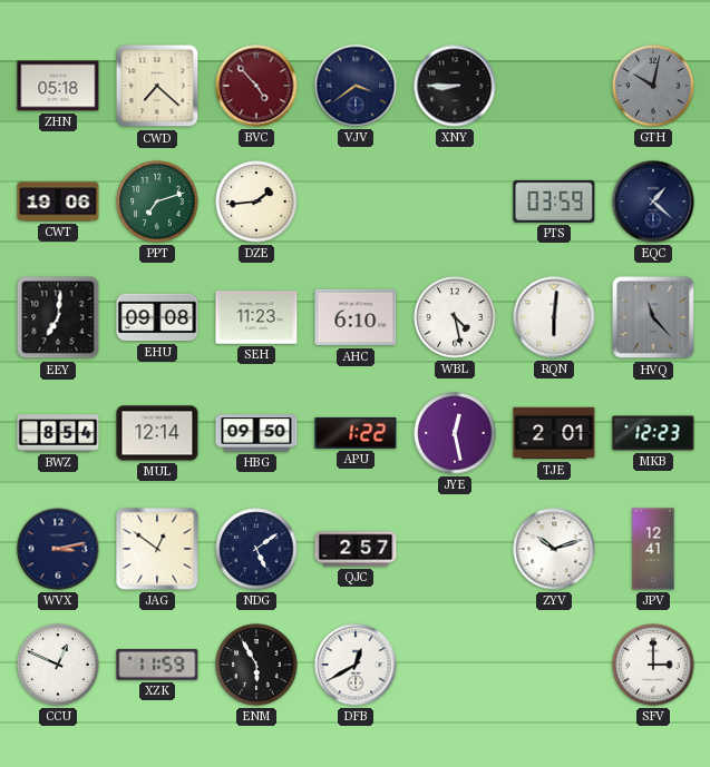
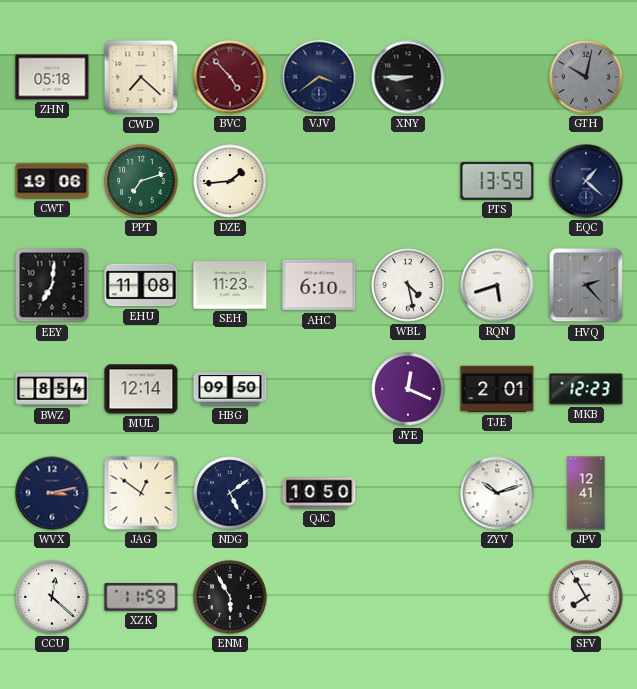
PTS: 03:59 -> 13:59
EHU: 09:08 -> 11:08
RQN: 6:01 -> 5:42
HVQ: 11:23 -> 2:23
APU: 1:22 -> none
JYE: 12:28 -> 12:19
QJC: 2:57 -> 10:50
CCU: 12:49 -> 12:22
DFB: 12:40 -> none
SFV: 3:00 -> 7:55
